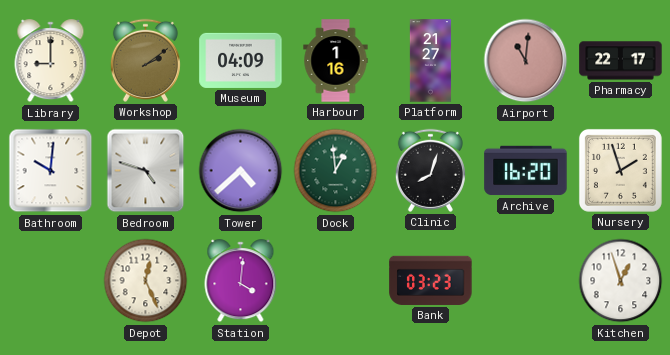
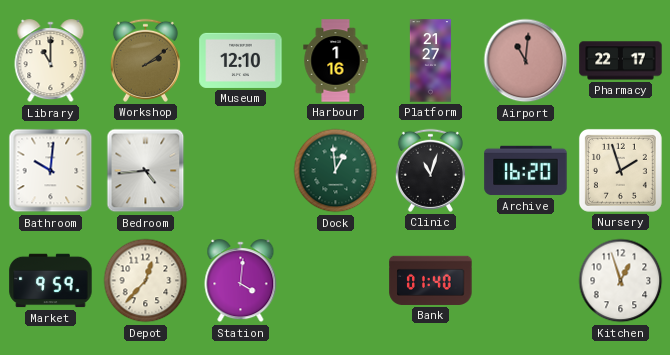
Library: 9:00 -> 11:00
Museum: 04:09 -> 12:10
Bedroom: 4:48 -> 4:44
Tower: 4:38 -> none
Clinic: 8:03 -> 11:03
Market: none -> 9:59
Depot: 12:26 -> 12:37
Bank: 03:23 -> 01:40
